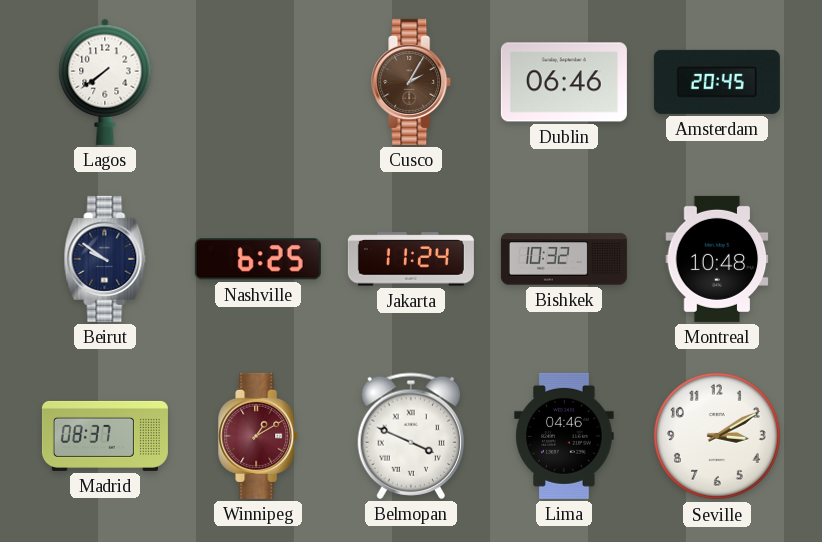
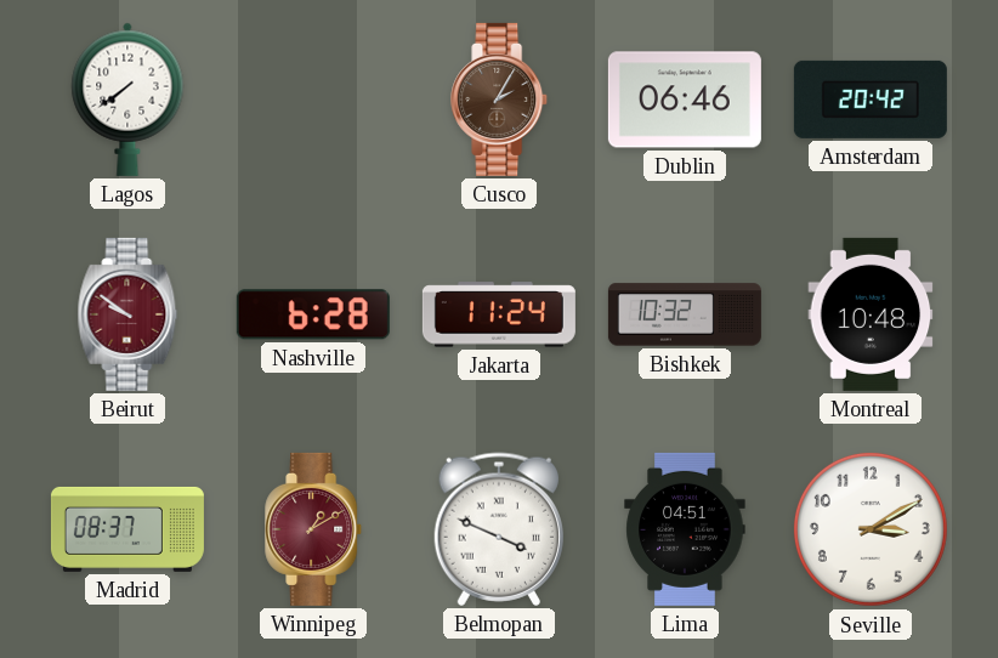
Amsterdam: 20:45 -> 20:42
Beirut dial: navy -> burgundy
Nashville: 6:25 -> 6:28
Lima: 04:46 -> 04:51
